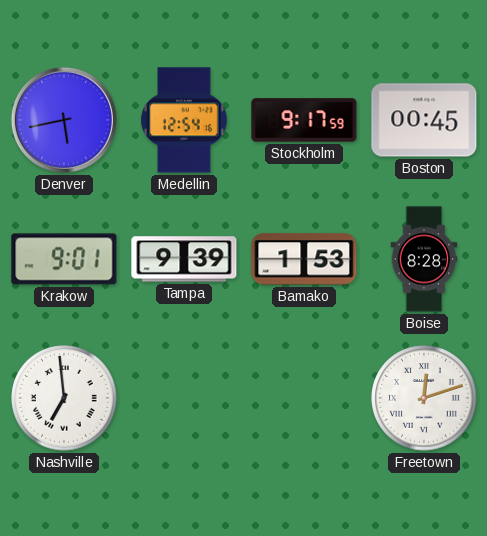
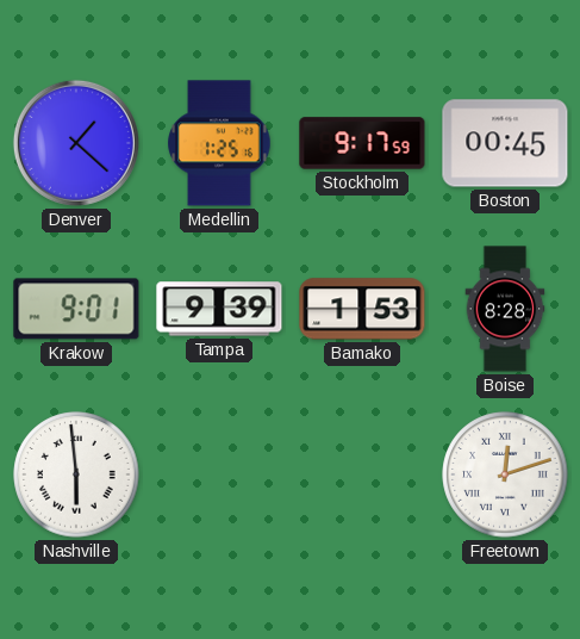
Denver: 5:43 -> 1:22
Medellin: 12:54 -> 1:25
Nashville: 6:59 -> 5:59
